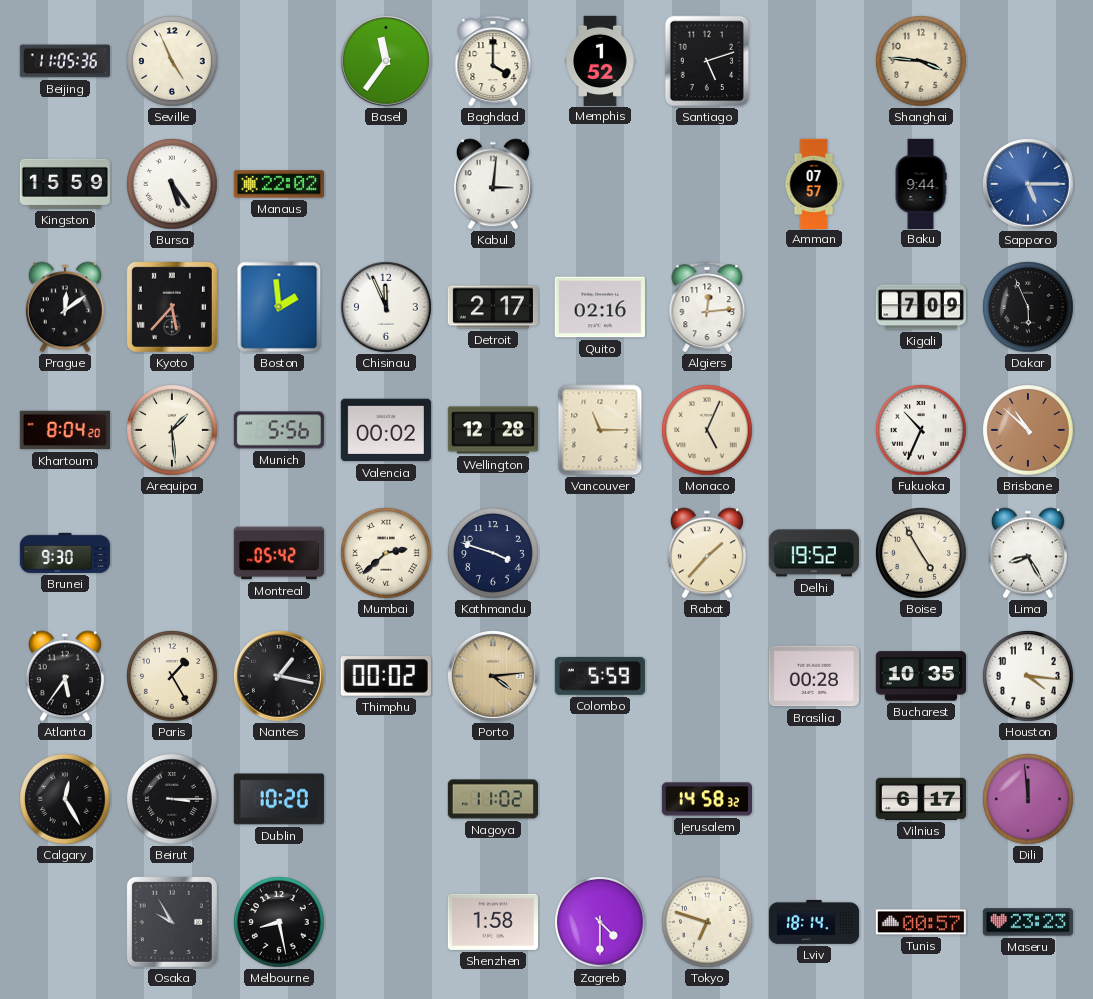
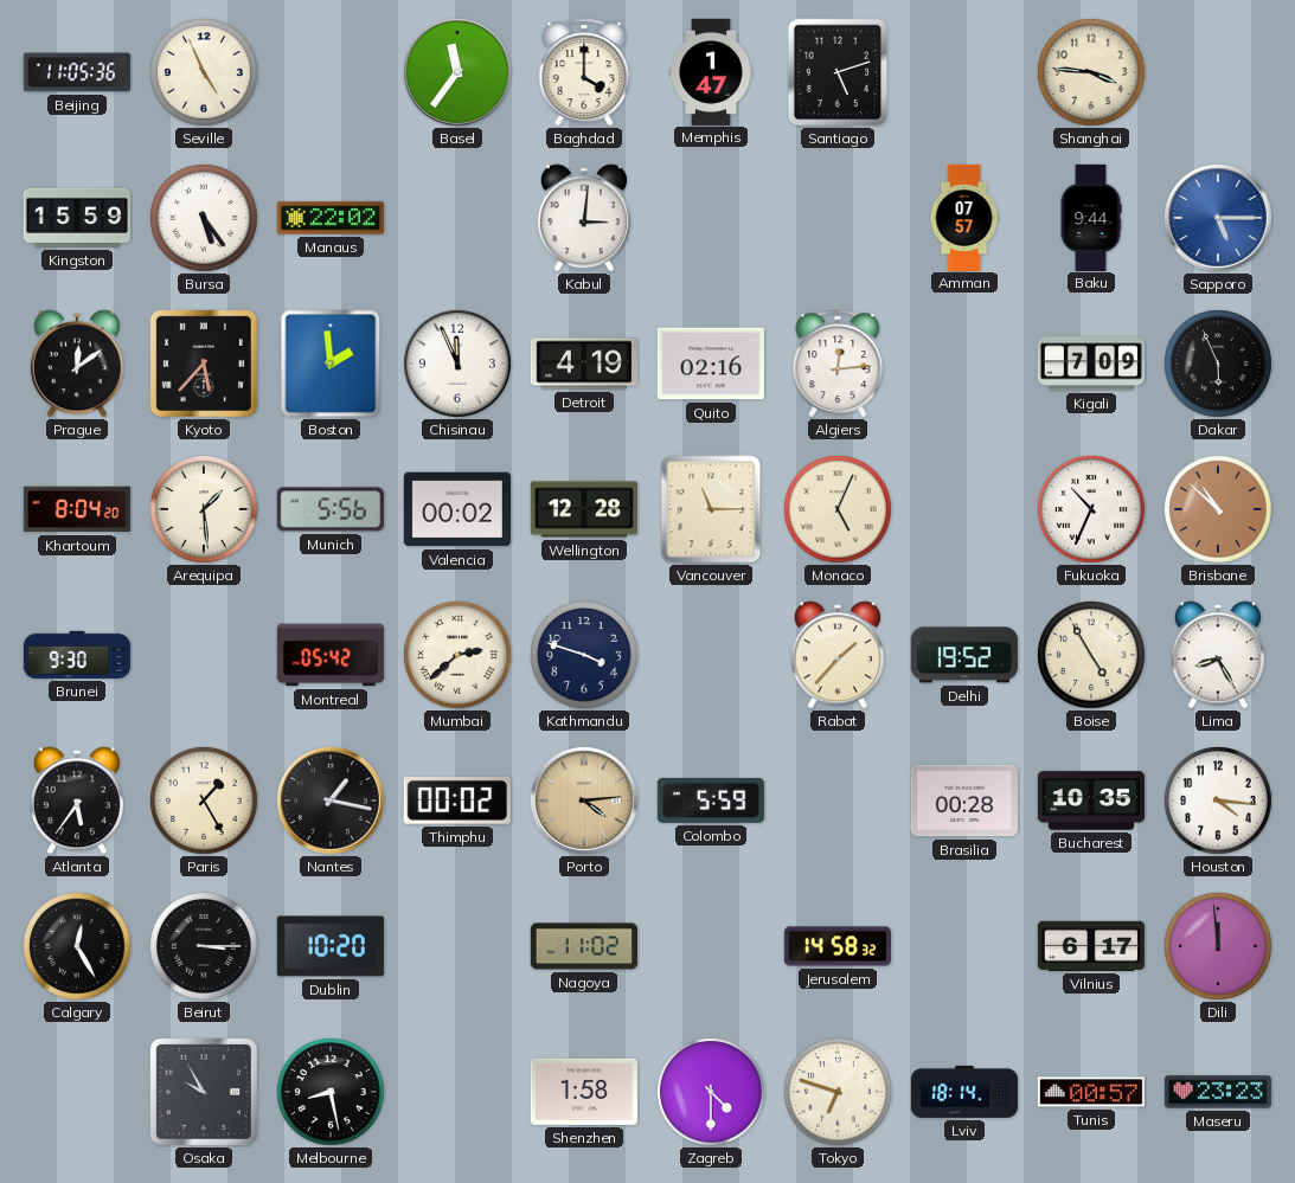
Memphis: 1:52 -> 1:47
Detroit: 2:17 -> 4:19
